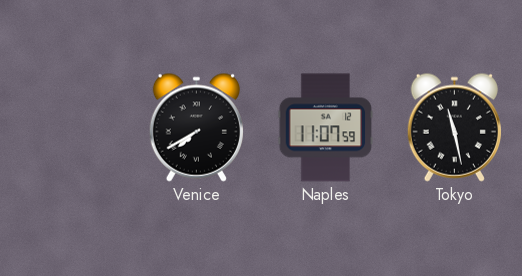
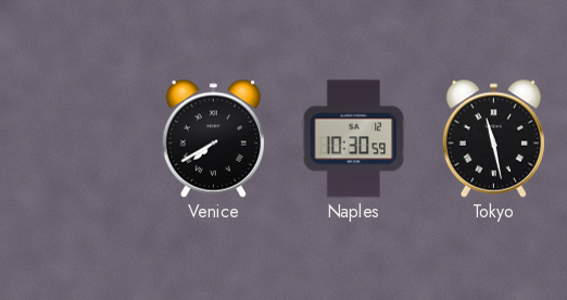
Naples: 11:07 -> 10:30
